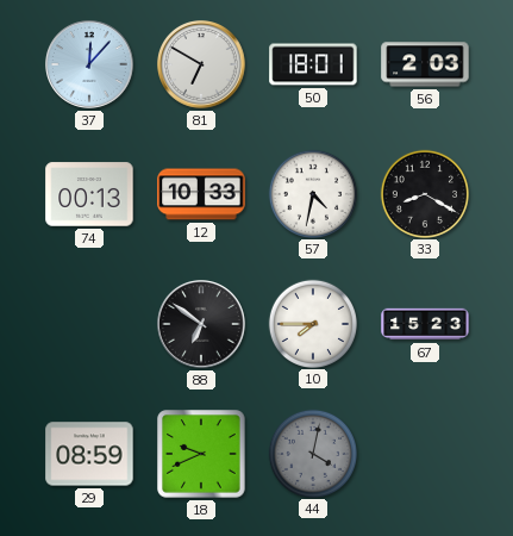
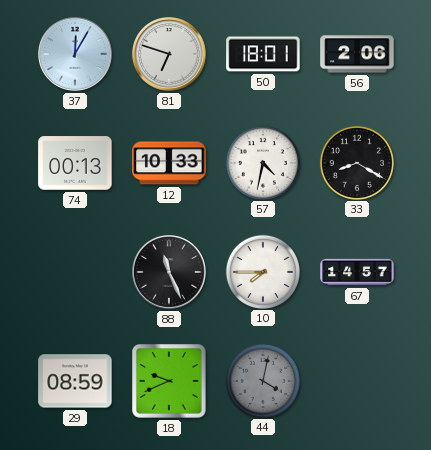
37: 12:07 -> 12:05
81: 6:50 -> 6:48
56: 2:03 -> 2:06
88: 6:51 -> 11:26
67: 15:23 -> 14:57
